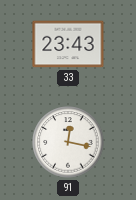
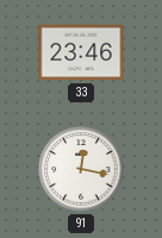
33: 23:43 -> 23:46
